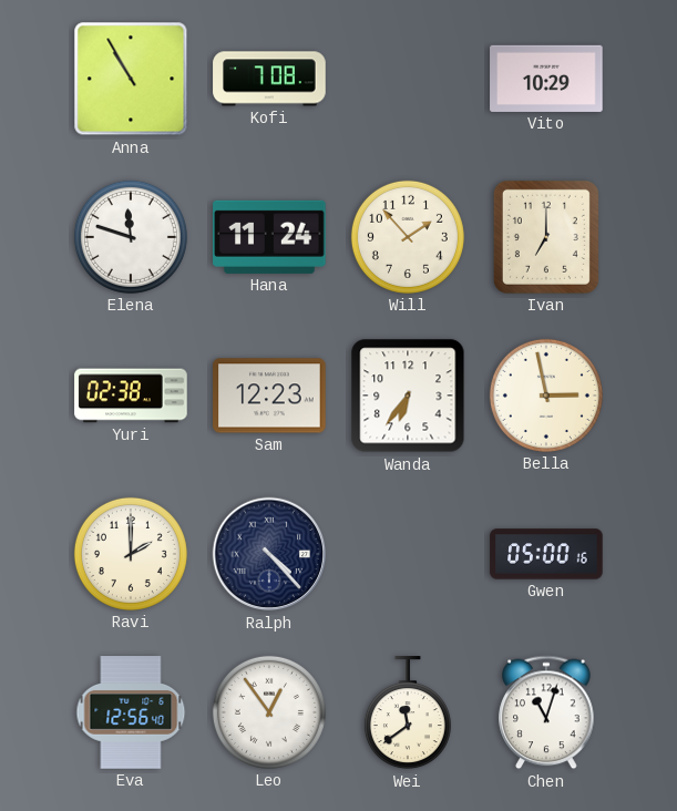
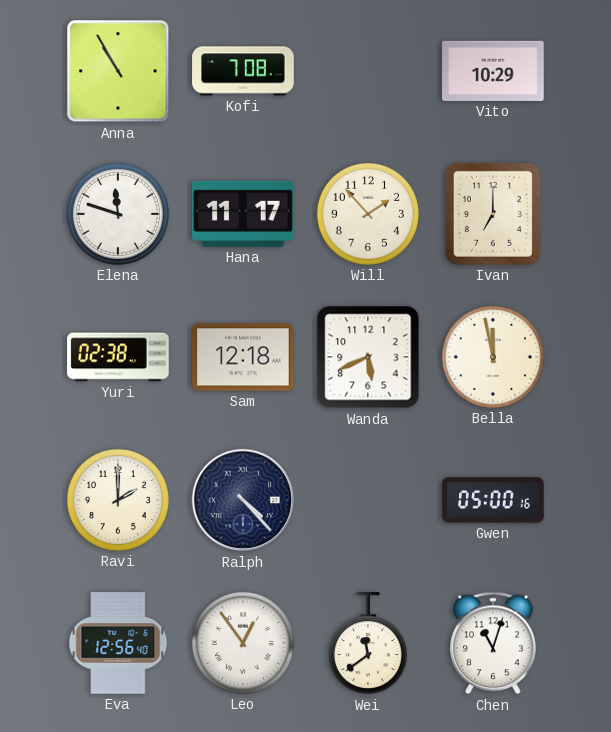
Hana: 11:24 -> 11:17
Sam: 12:23 -> 12:18
Wanda: 6:36 -> 5:41
Bella: 2:58 -> 11:58
